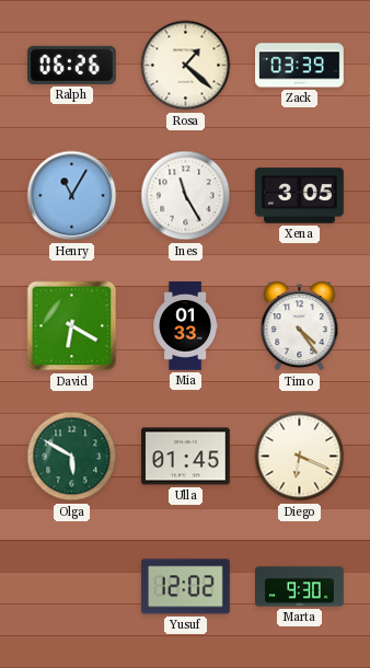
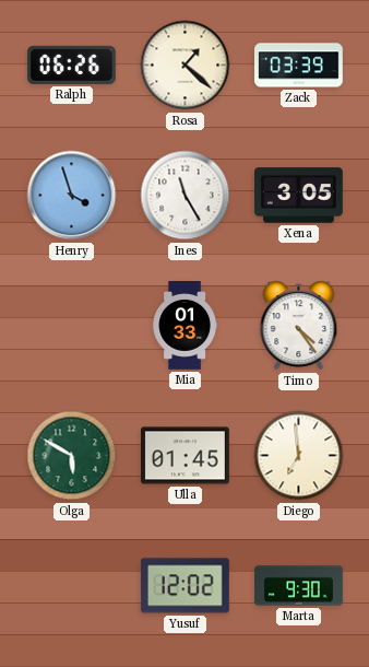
Henry: 11:05 -> 3:57
David: 6:20 -> none
Diego: 6:19 -> 6:59
